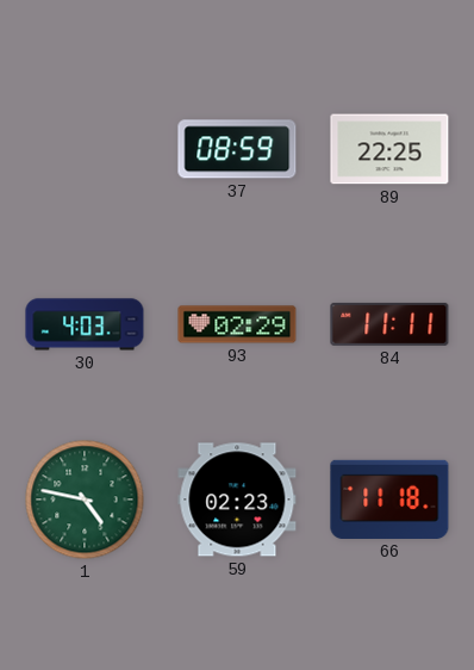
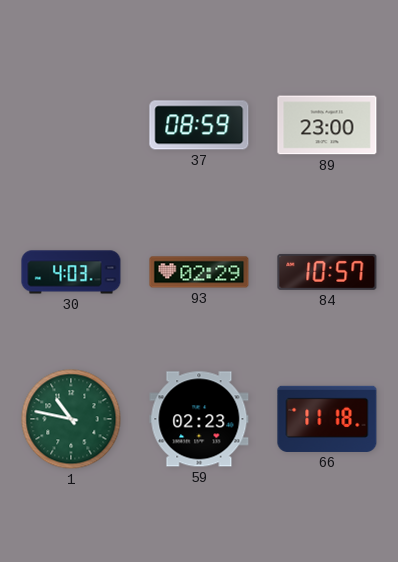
89: 22:25 -> 23:00
84: 11:11 -> 10:57
1: 4:47 -> 10:47
